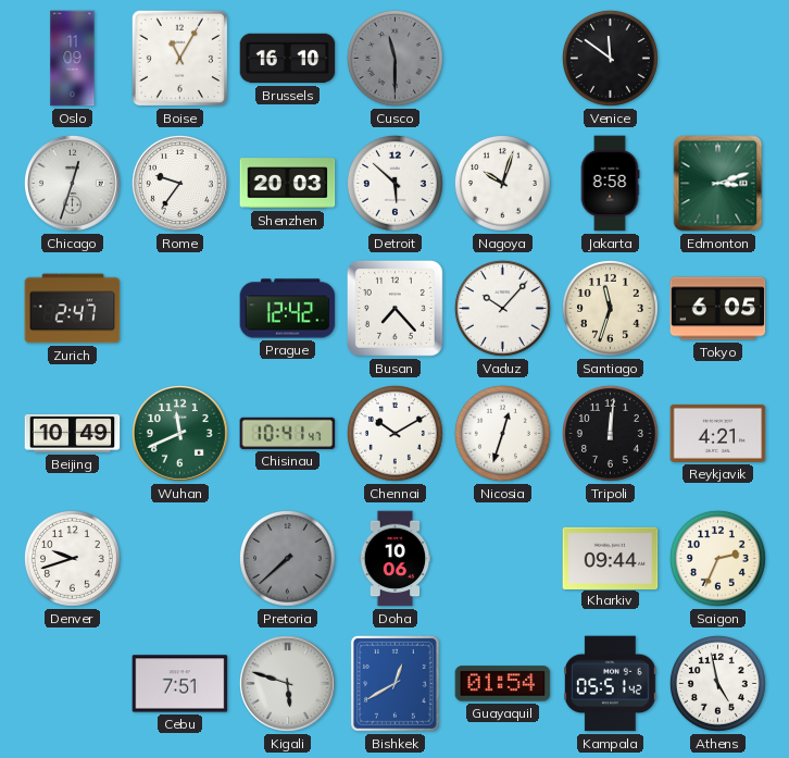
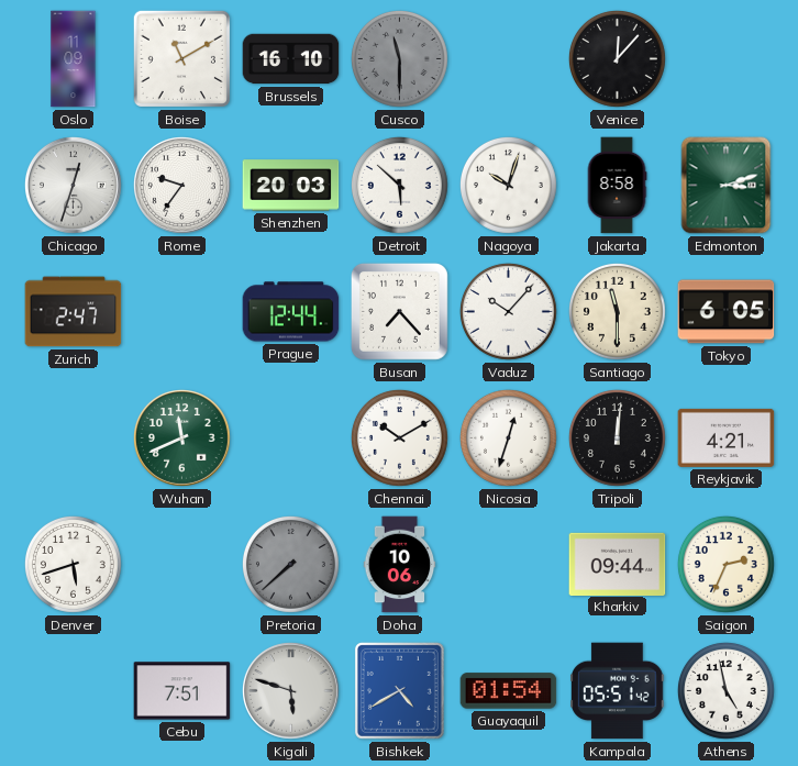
Boise: 11:05 -> 11:10
Venice: 11:51 -> 12:07
Prague: 12:42 -> 12:44
Santiago: 11:33 -> 11:30
Beijing: 10:49 -> none
Chisinau: 10:41 -> none
Denver: 9:42 -> 5:42
Bishkek: 12:40 -> 4:40
